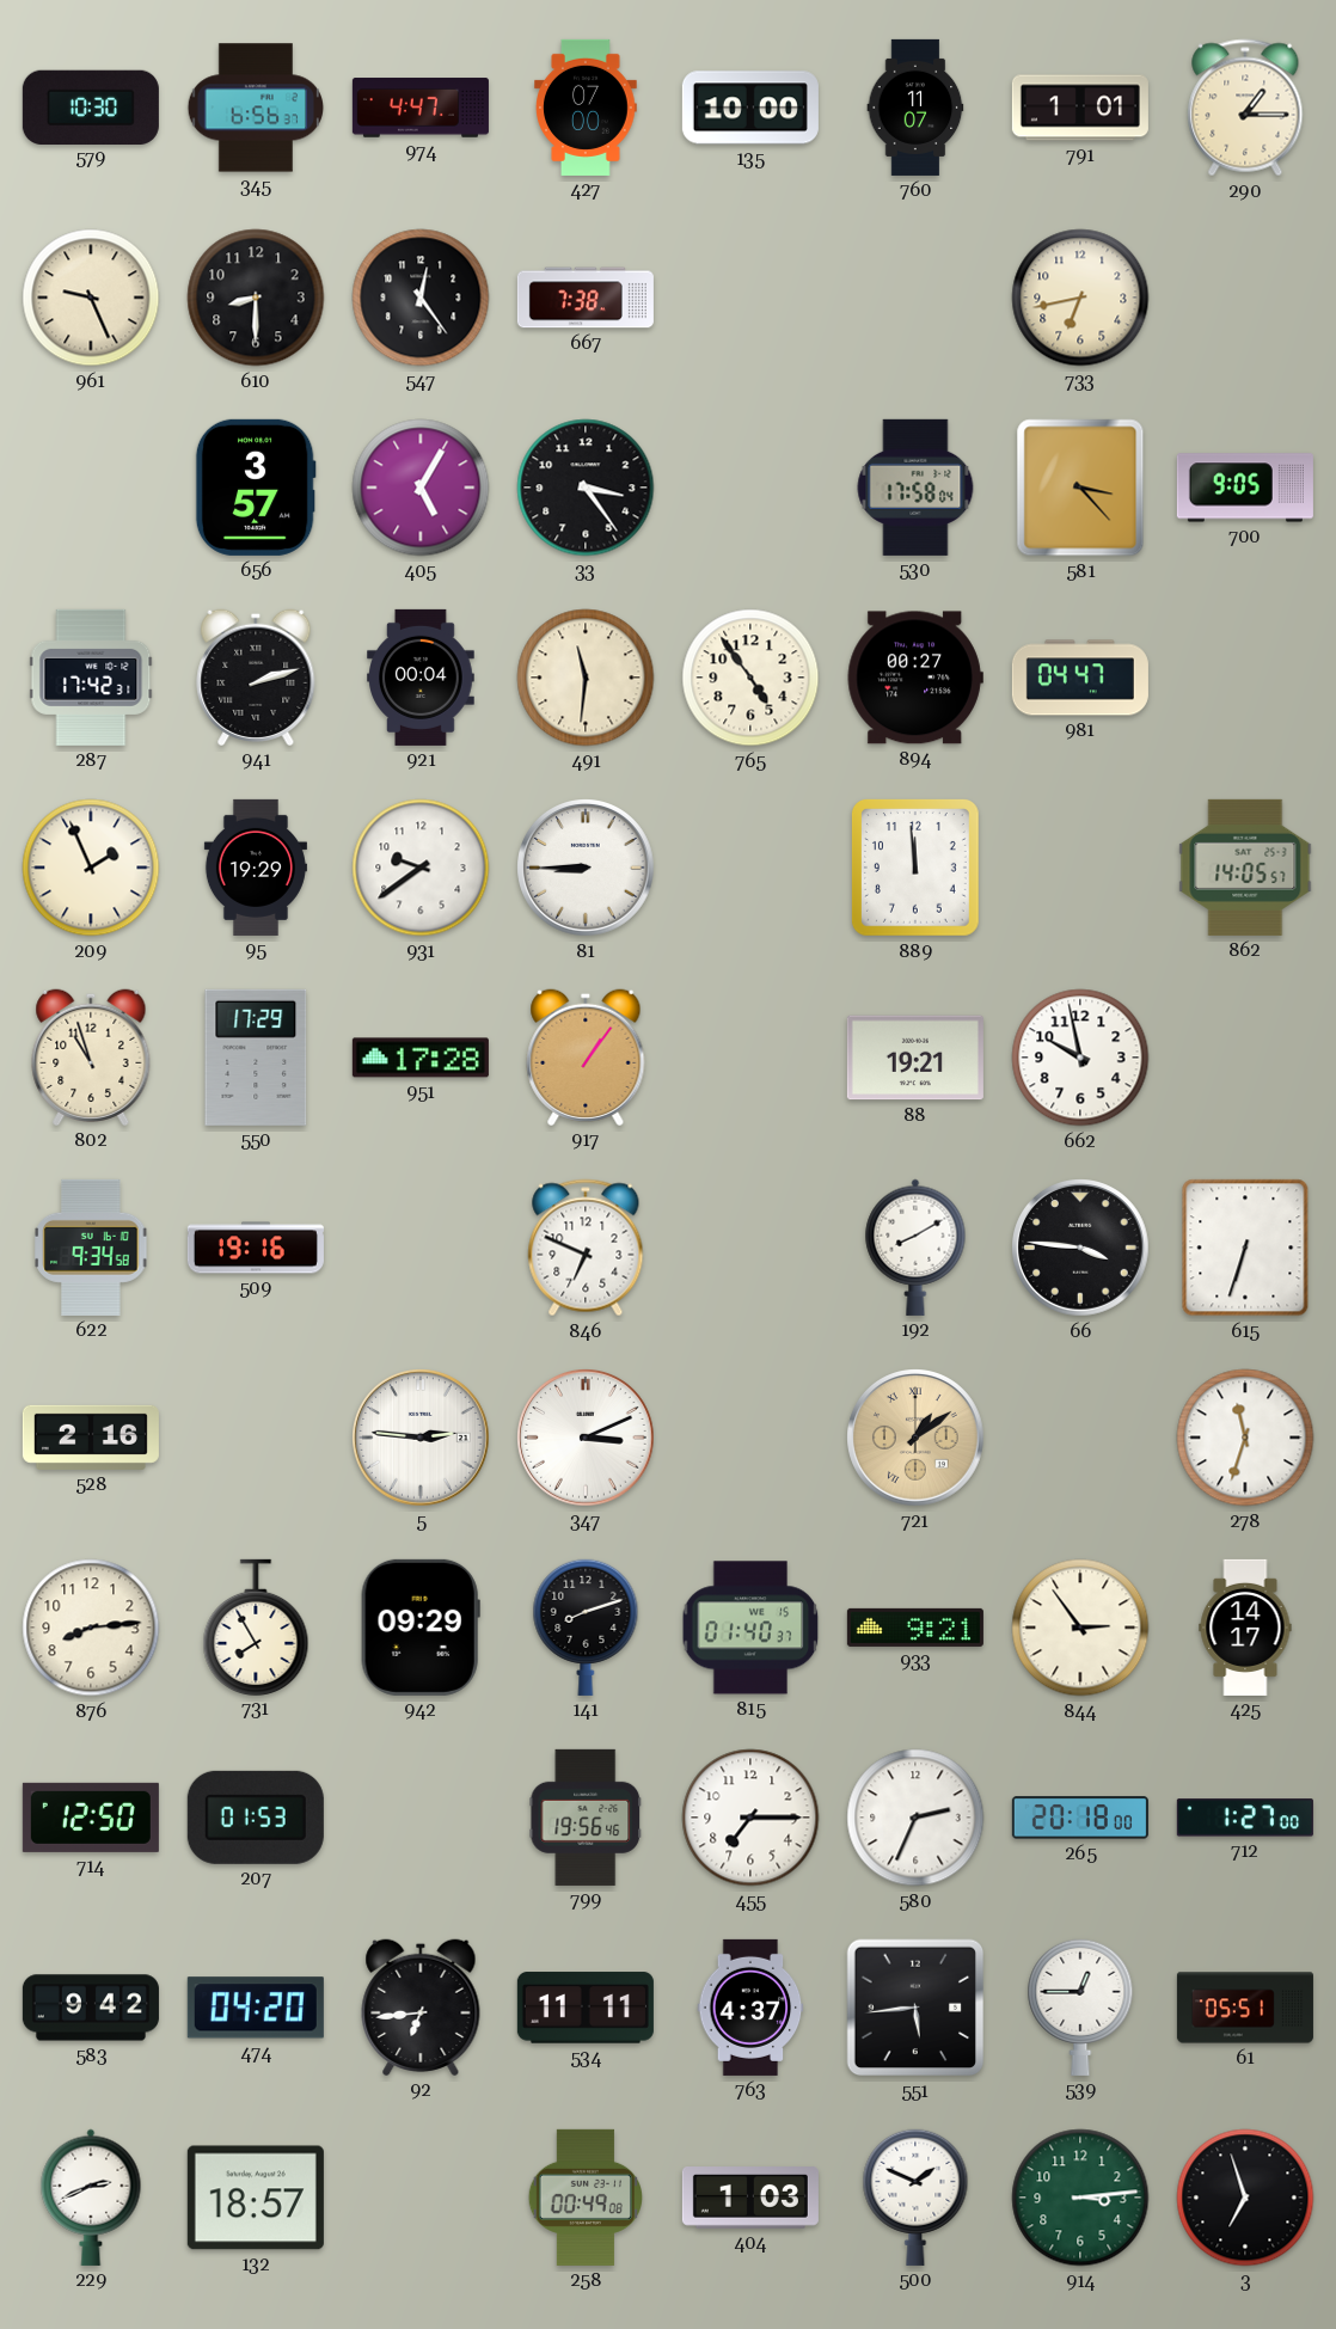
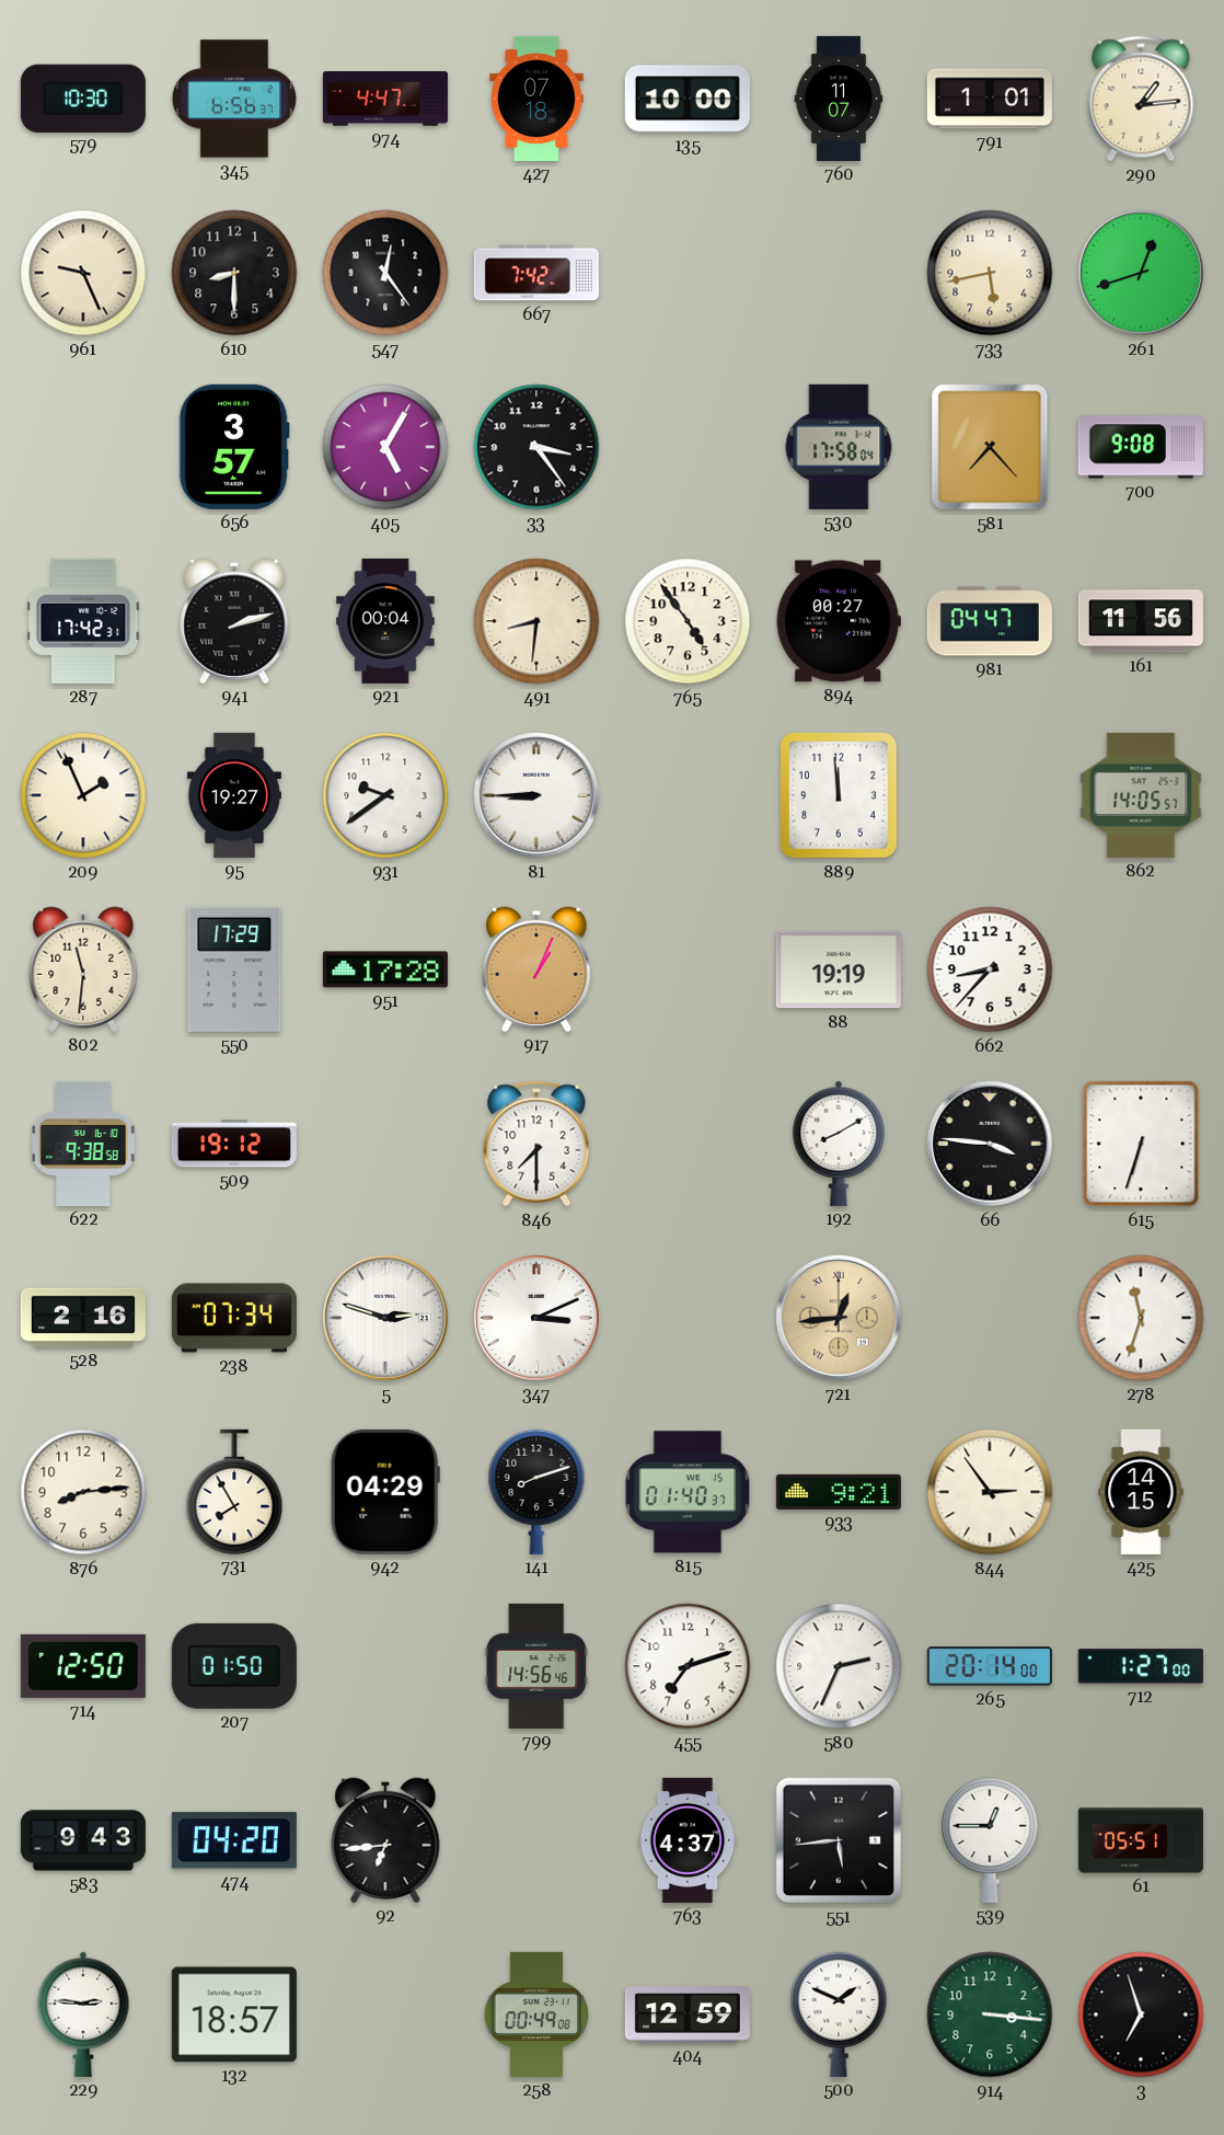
427: 07:00 -> 07:18
290: 1:15 -> 1:14
667: 7:38 -> 7:42
733: 6:43 -> 5:43
261: none -> 12:42
581: 3:23 -> 7:23
700: 9:05 -> 9:08
491: 11:31 -> 8:31
161: none -> 11:56
95: 19:29 -> 19:27
802: 10:57 -> 11:31
917: 1:06 -> 1:04
88: 19:21 -> 19:19
662: 9:58 -> 8:37
622: 9:34 -> 9:38
509: 19:16 -> 19:12
846: 6:49 -> 7:30
238: none -> 07:34
5: 2:46 -> 2:48
721: 1:09 -> 12:44
942: 09:29 -> 04:29
425: 14:17 -> 14:15
207: 01:53 -> 01:50
799: 19:56 -> 14:56
455: 7:15 -> 7:12
265: 20:18 -> 20:14
583: 9:42 -> 9:43
534: 11:11 -> none
229: 2:41 -> 2:46
404: 1:03 -> 12:59
914: 3:14 -> 3:16
